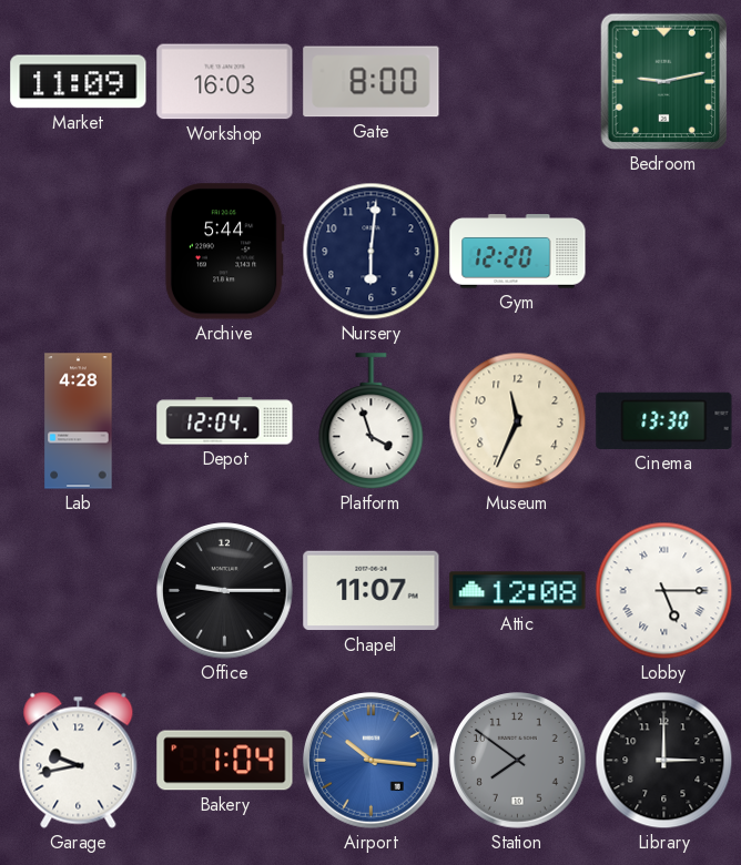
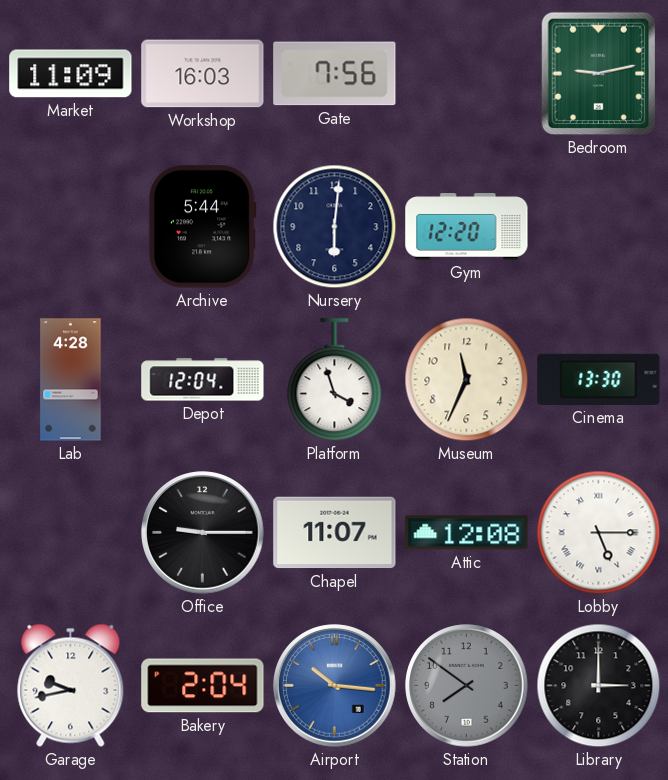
Gate: 8:00 -> 7:56
Bakery: 1:04 -> 2:04
